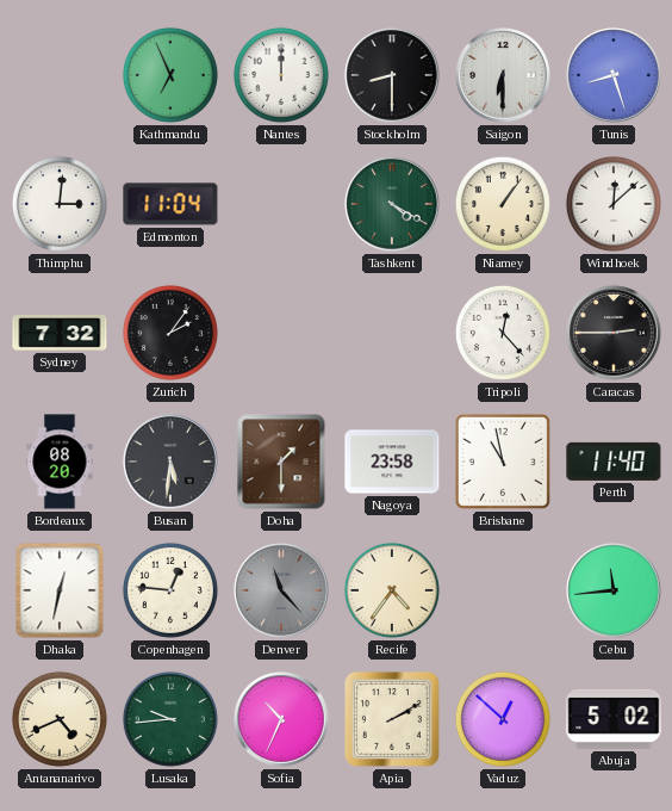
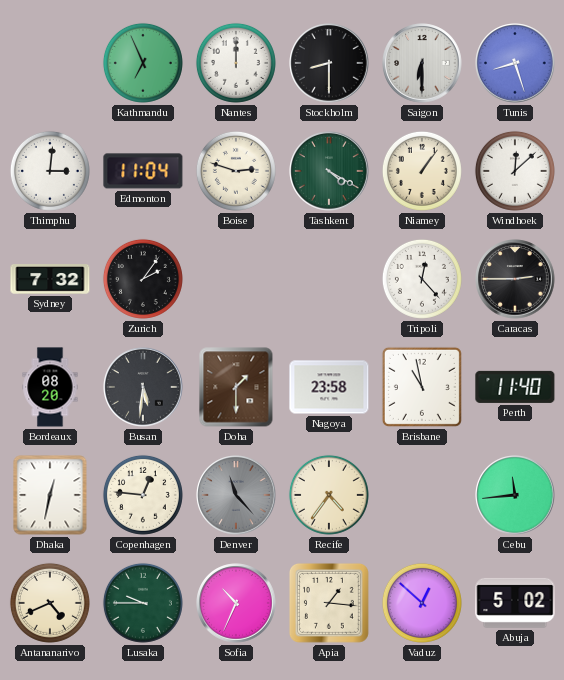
Boise: none -> 2:48
Lusaka: 9:44 -> 9:45
Apia: 2:10 -> 1:16
